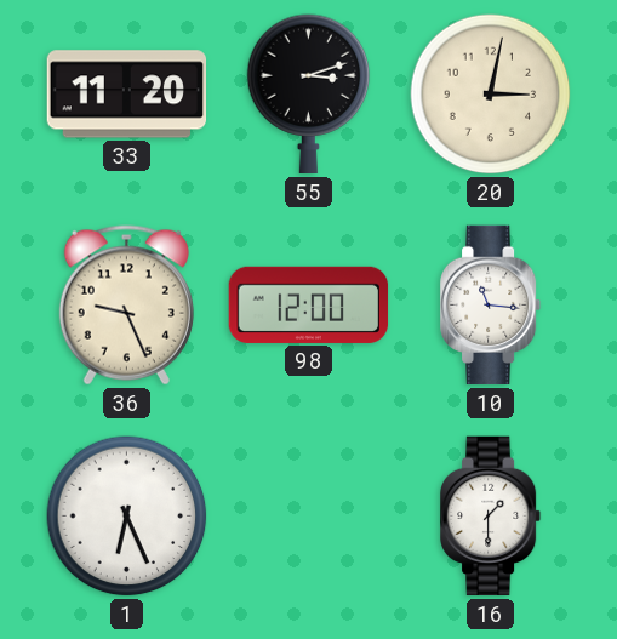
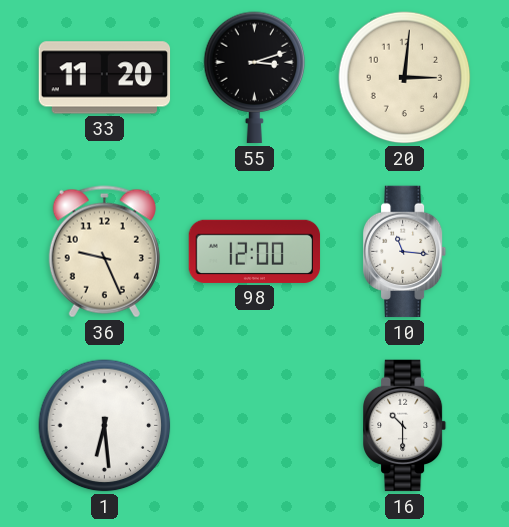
20: 3:02 -> 3:01
1: 6:26 -> 6:29
16: 1:30 -> 10:30
